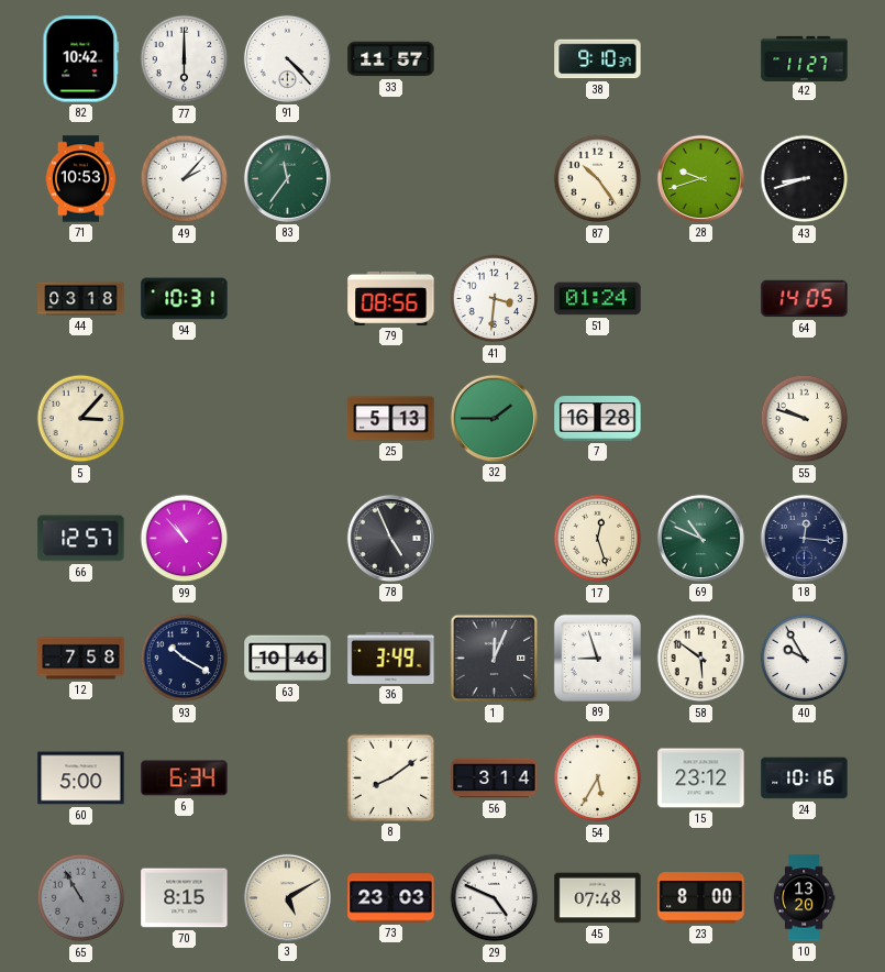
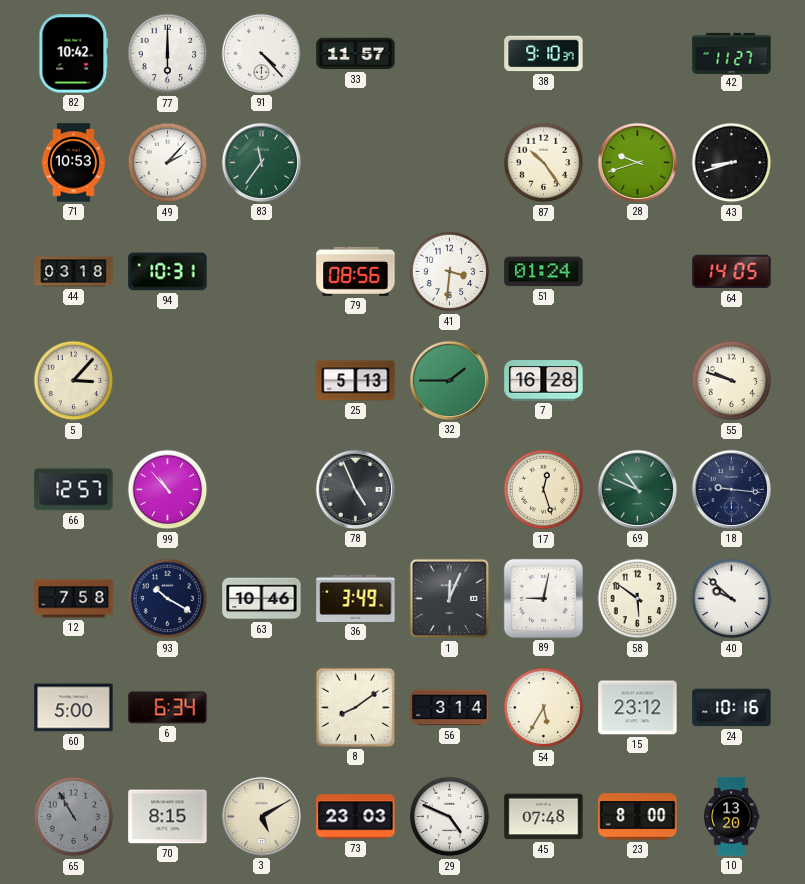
18: 12:16 -> 9:16
89: 8:57 -> 9:02
40: 9:55 -> 9:52
